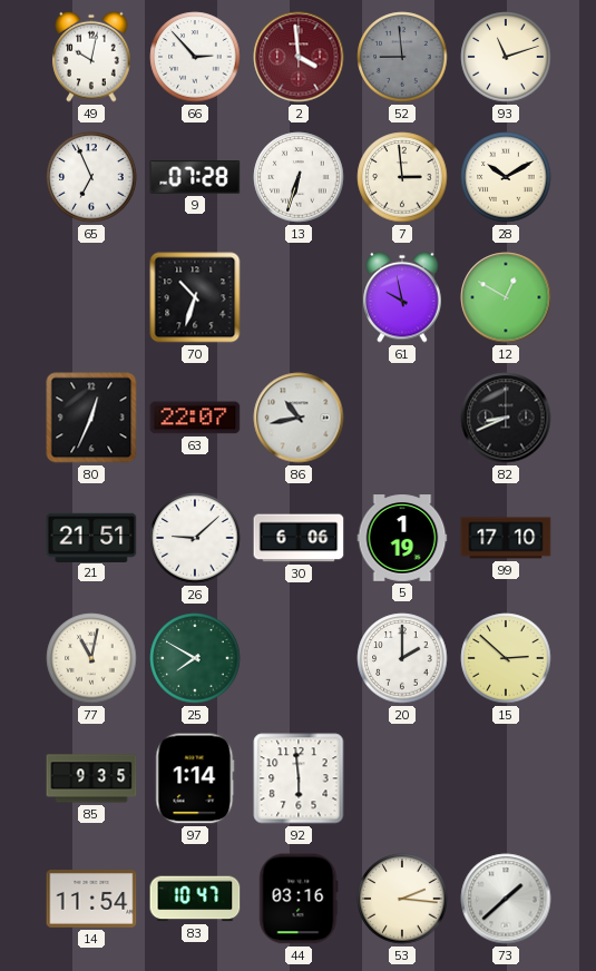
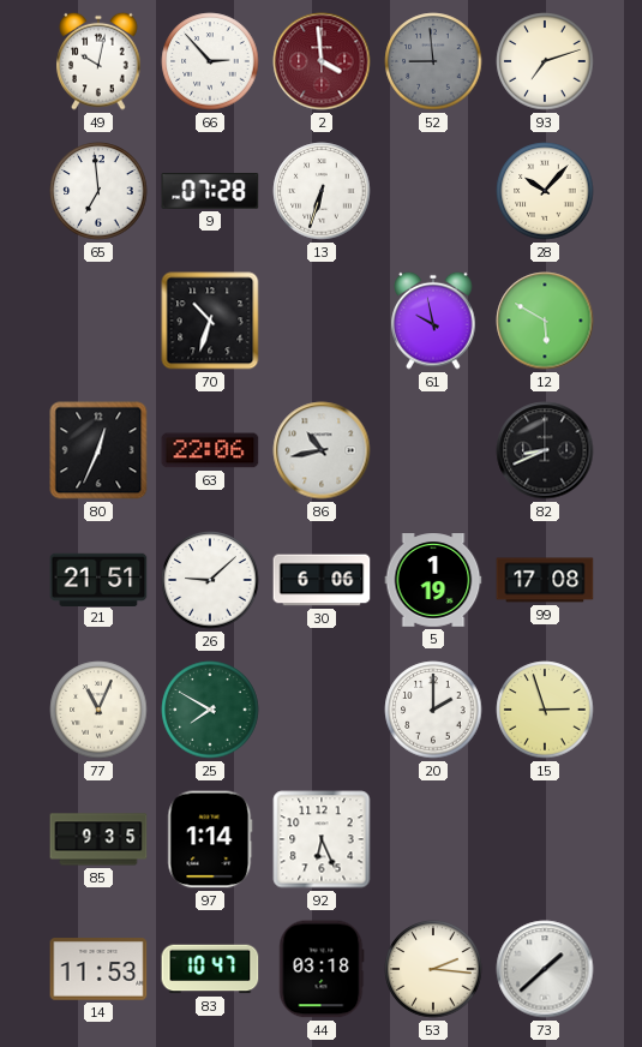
93: 11:12 -> 7:12
65: 6:56 -> 6:59
7: 2:59 -> none
28: 10:10 -> 10:07
12: 12:50 -> 5:50
63: 22:07 -> 22:06
99: 17:10 -> 17:08
77: 11:02 -> 11:04
15: 2:52 -> 2:57
92: 5:59 -> 6:26
14: 11:54 -> 11:53
44: 03:16 -> 03:18
